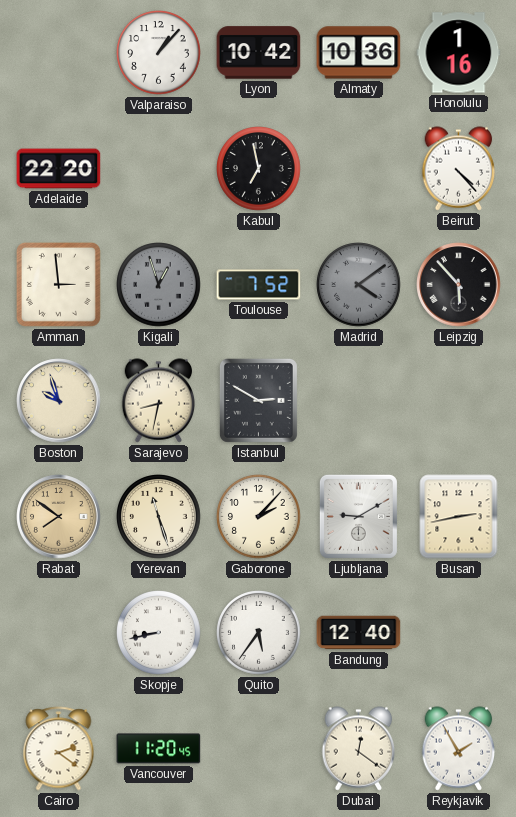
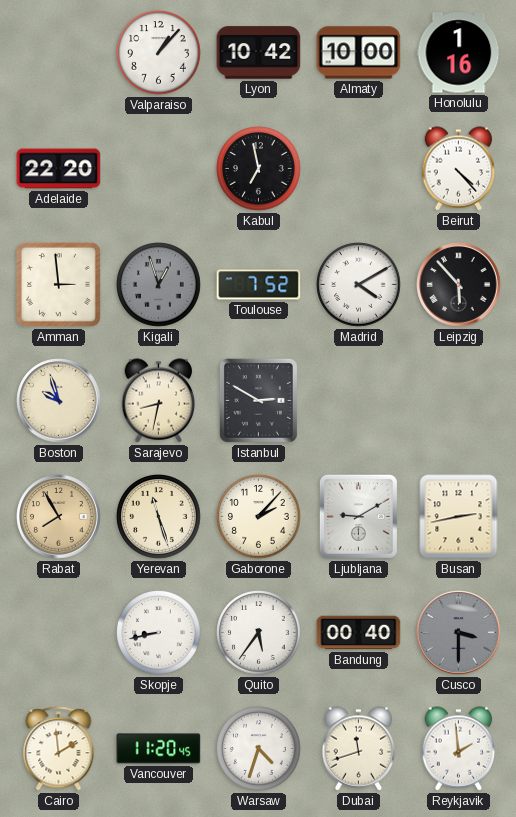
Almaty: 10:36 -> 10:00
Madrid: 4:09 -> 4:10
Madrid dial: grey -> white
Rabat: 7:51 -> 7:55
Bandung: 12:40 -> 00:40
Cusco: none -> 3:30
Cairo: 2:21 -> 1:59
Warsaw: none -> 4:33
Dubai: 12:21 -> 11:42
Reykjavik: 1:55 -> 1:59
